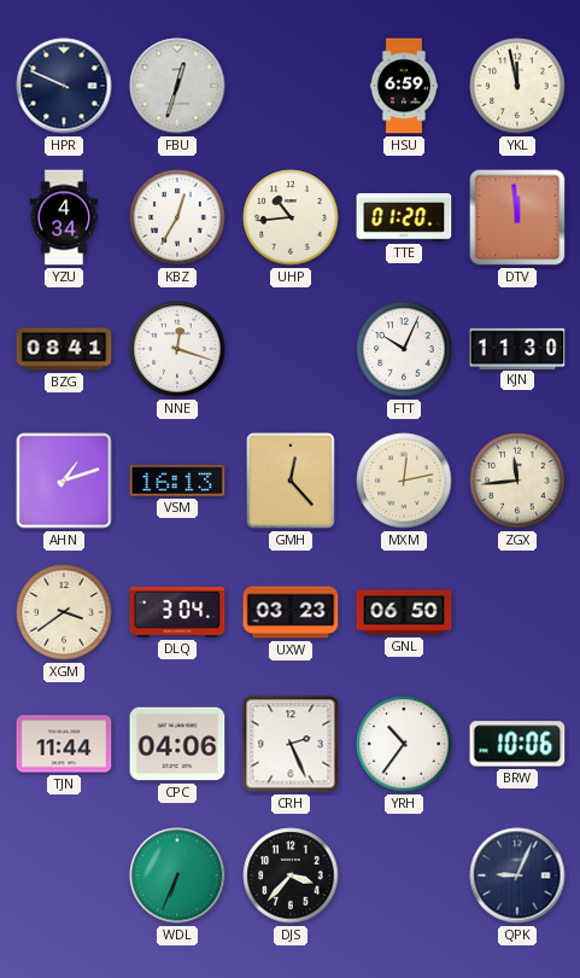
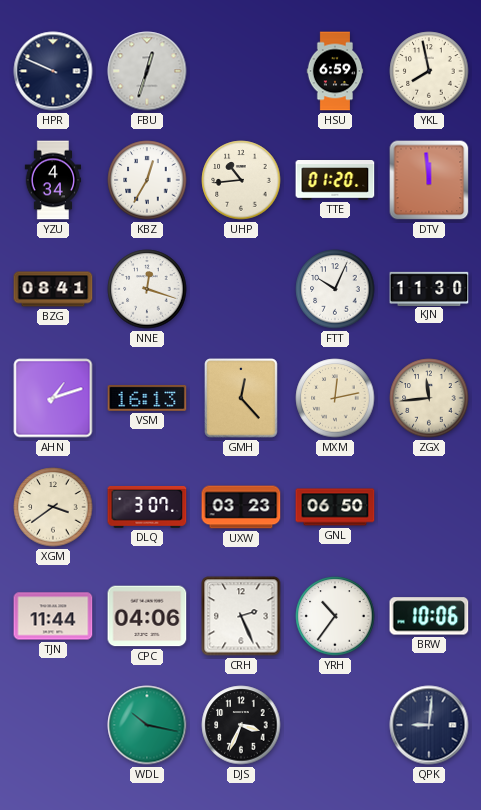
YKL: 11:58 -> 7:58
DLQ: 3:04 -> 3:07
WDL: 6:34 -> 10:17
DJS: 3:37 -> 3:34
QPK: 9:04 -> 9:01
